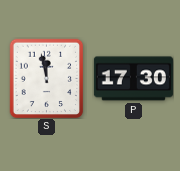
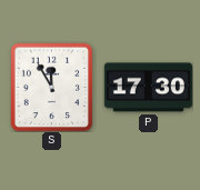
S: 11:58 -> 11:55
